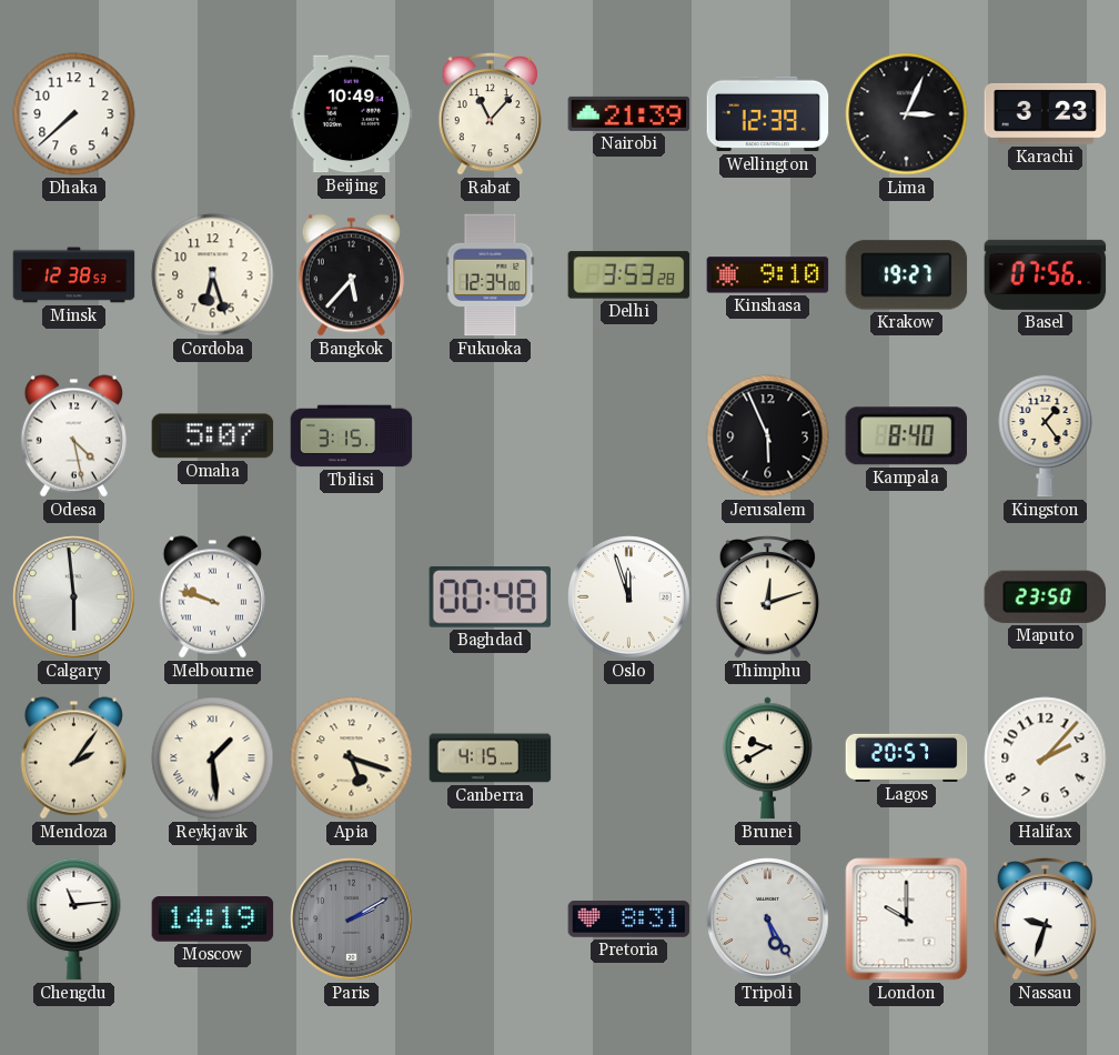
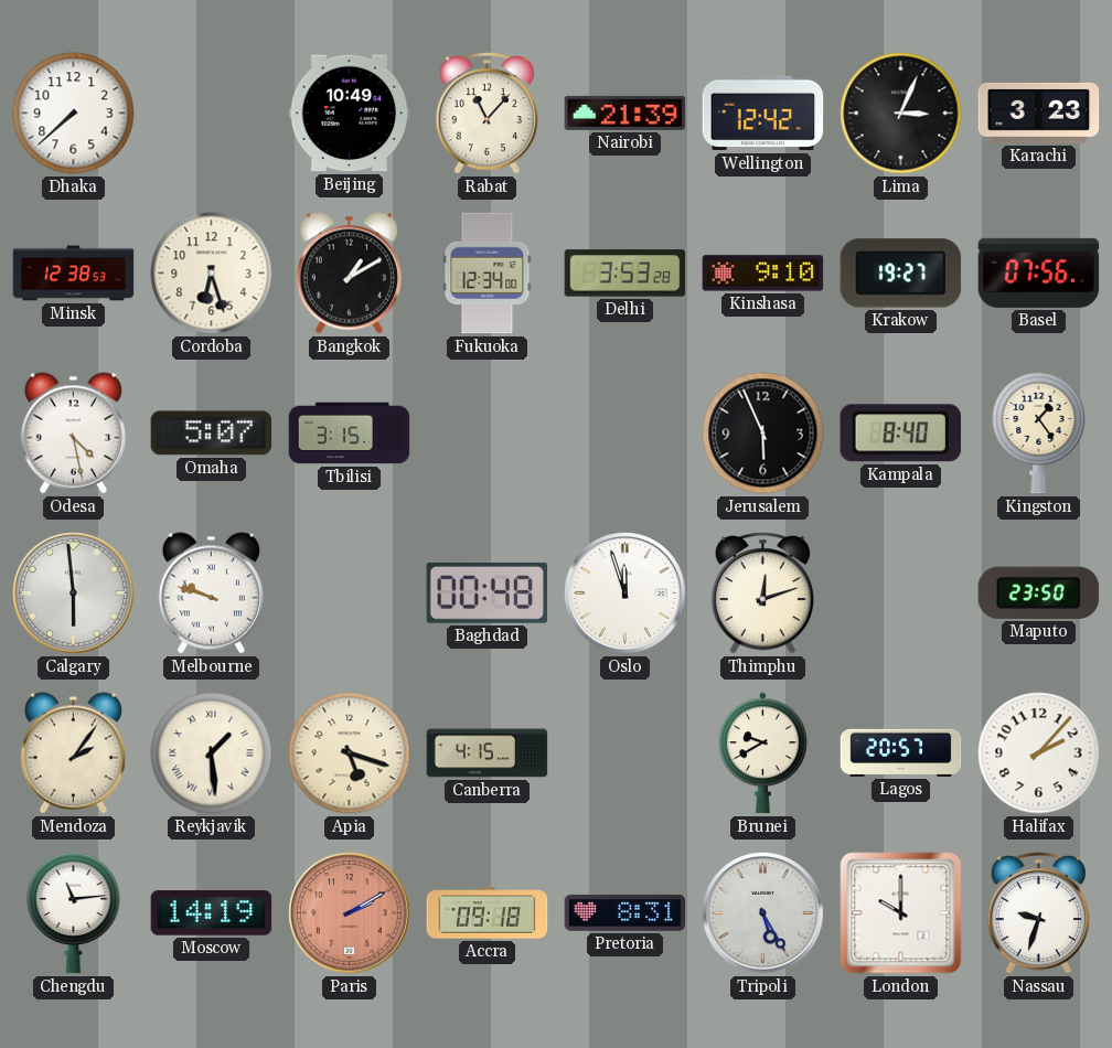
Wellington: 12:39 -> 12:42
Bangkok: 5:37 -> 1:10
Paris dial: grey -> salmon
Accra: none -> 09:18
